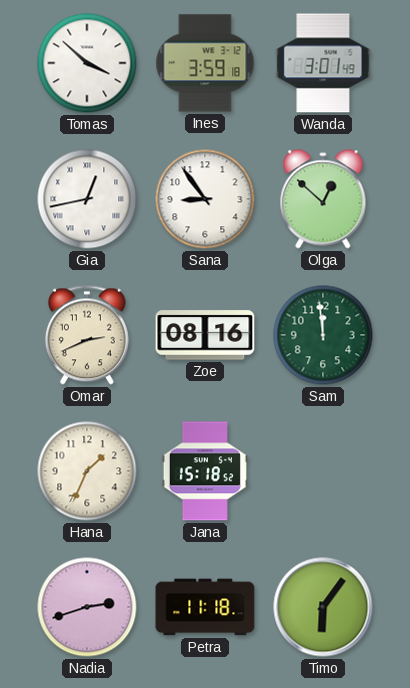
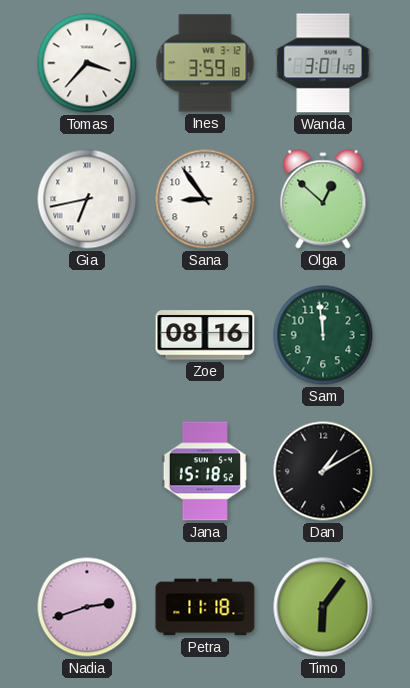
Tomas: 3:52 -> 3:37
Gia: 12:43 -> 6:43
Omar: 2:41 -> none
Hana: 1:34 -> none
Dan: none -> 1:10
